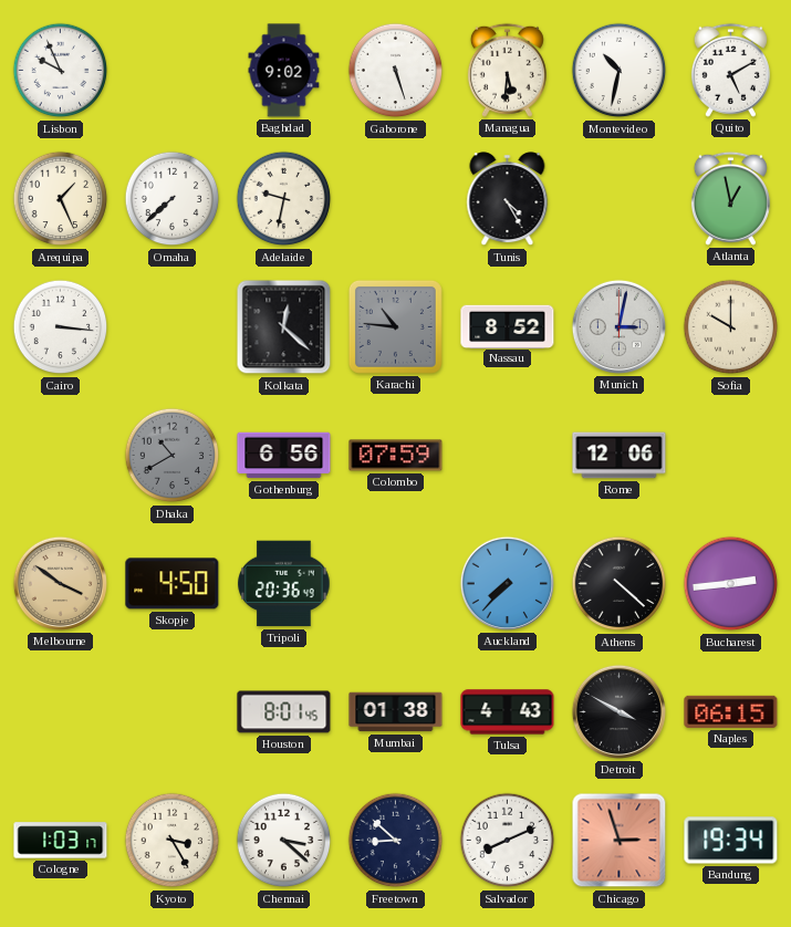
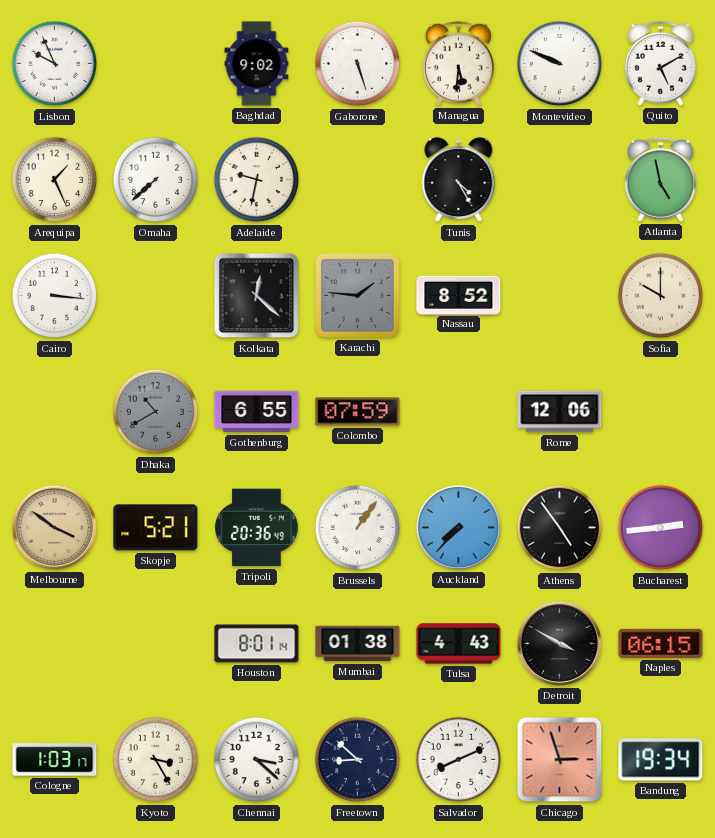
Montevideo: 10:32 -> 9:49
Atlanta: 12:58 -> 4:58
Karachi: 10:46 -> 1:46
Munich: 3:02 -> none
Gothenburg: 6:56 -> 6:55
Skopje: 4:50 -> 5:21
Brussels: none -> 1:06
Athens: 4:22 -> 4:54
Houston: 8:01:45 -> 8:01:14
